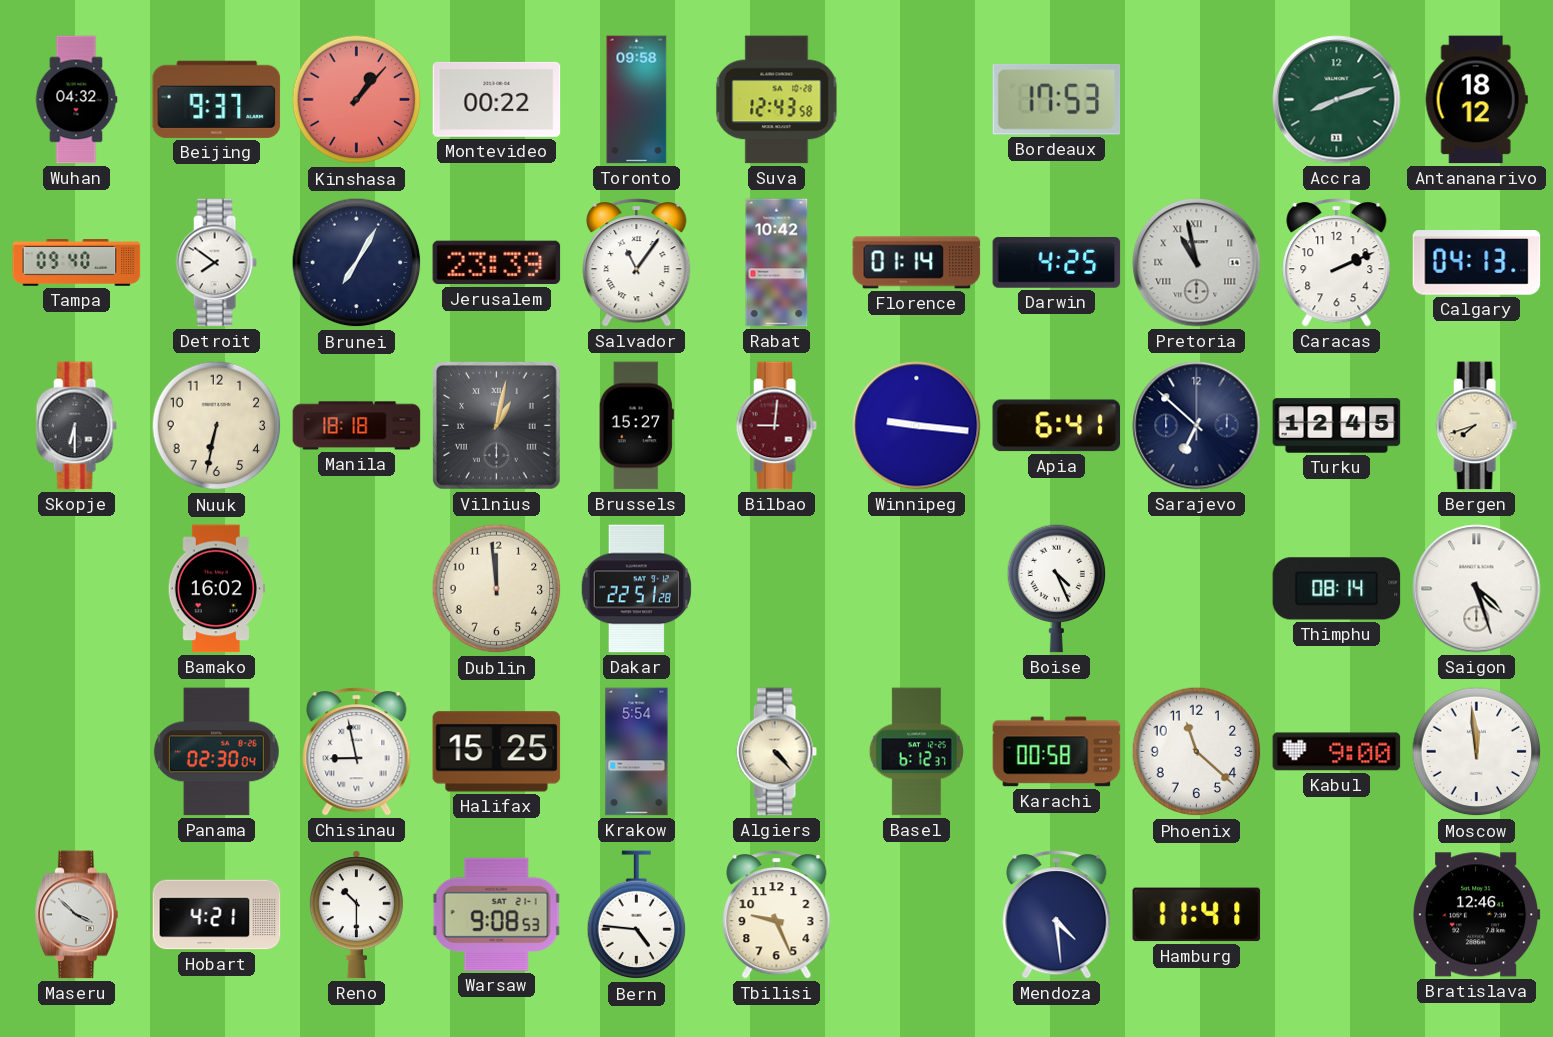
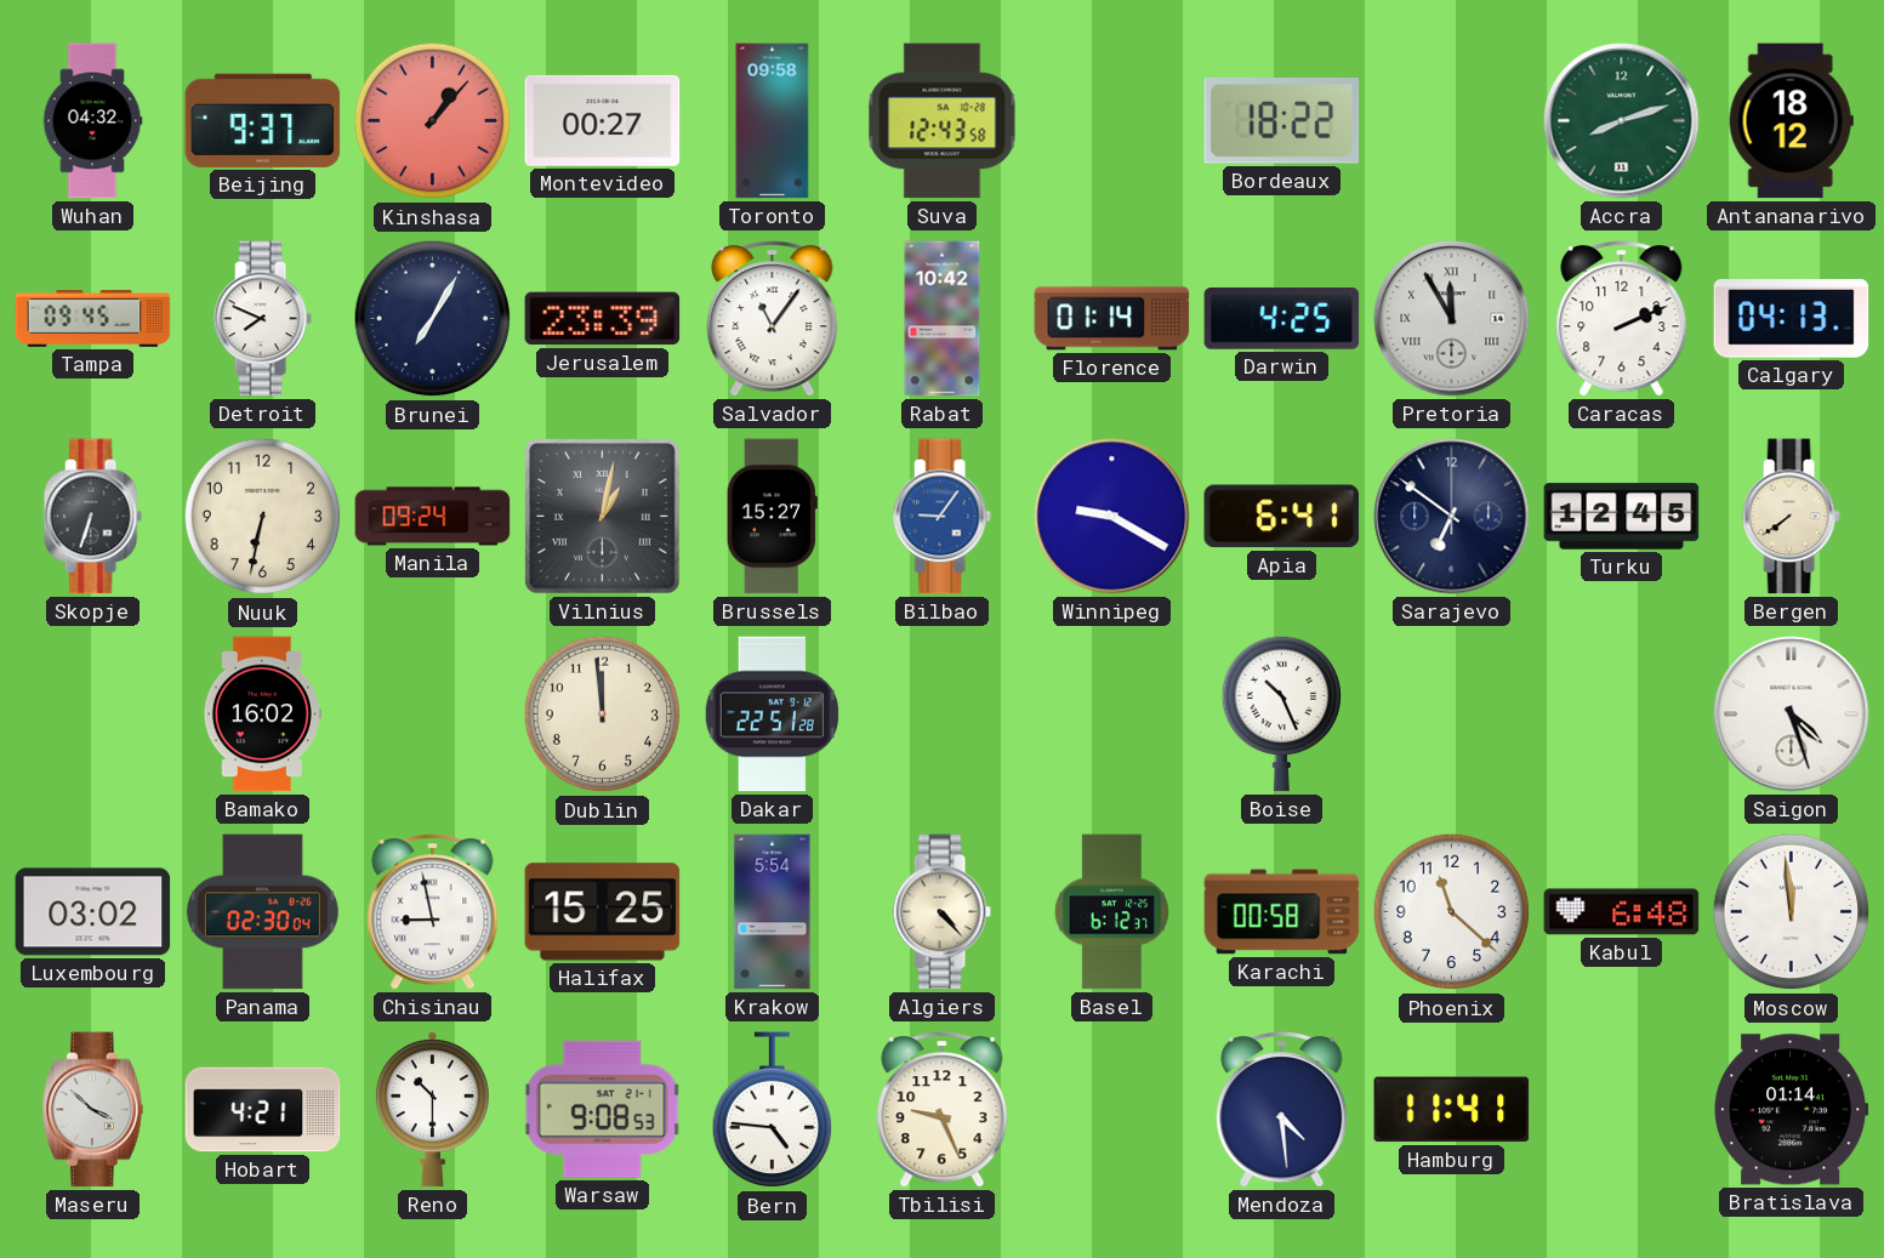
Montevideo: 00:22 -> 00:27
Bordeaux: 17:53 -> 18:22
Tampa: 09:40 -> 09:45
Detroit: 7:51 -> 7:49
Pretoria: 10:58 -> 11:55
Skopje: 6:30 -> 6:33
Manila: 18:18 -> 09:24
Bilbao: 9:01 -> 9:06
Bilbao dial: burgundy -> blue
Winnipeg: 9:16 -> 9:20
Sarajevo: 6:52 -> 6:51
Bergen: 7:42 -> 7:39
Boise: 4:26 -> 10:26
Thimphu: 08:14 -> none
Luxembourg: none -> 03:02
Kabul: 9:00 -> 6:48
Bratislava: 12:46 -> 01:14
